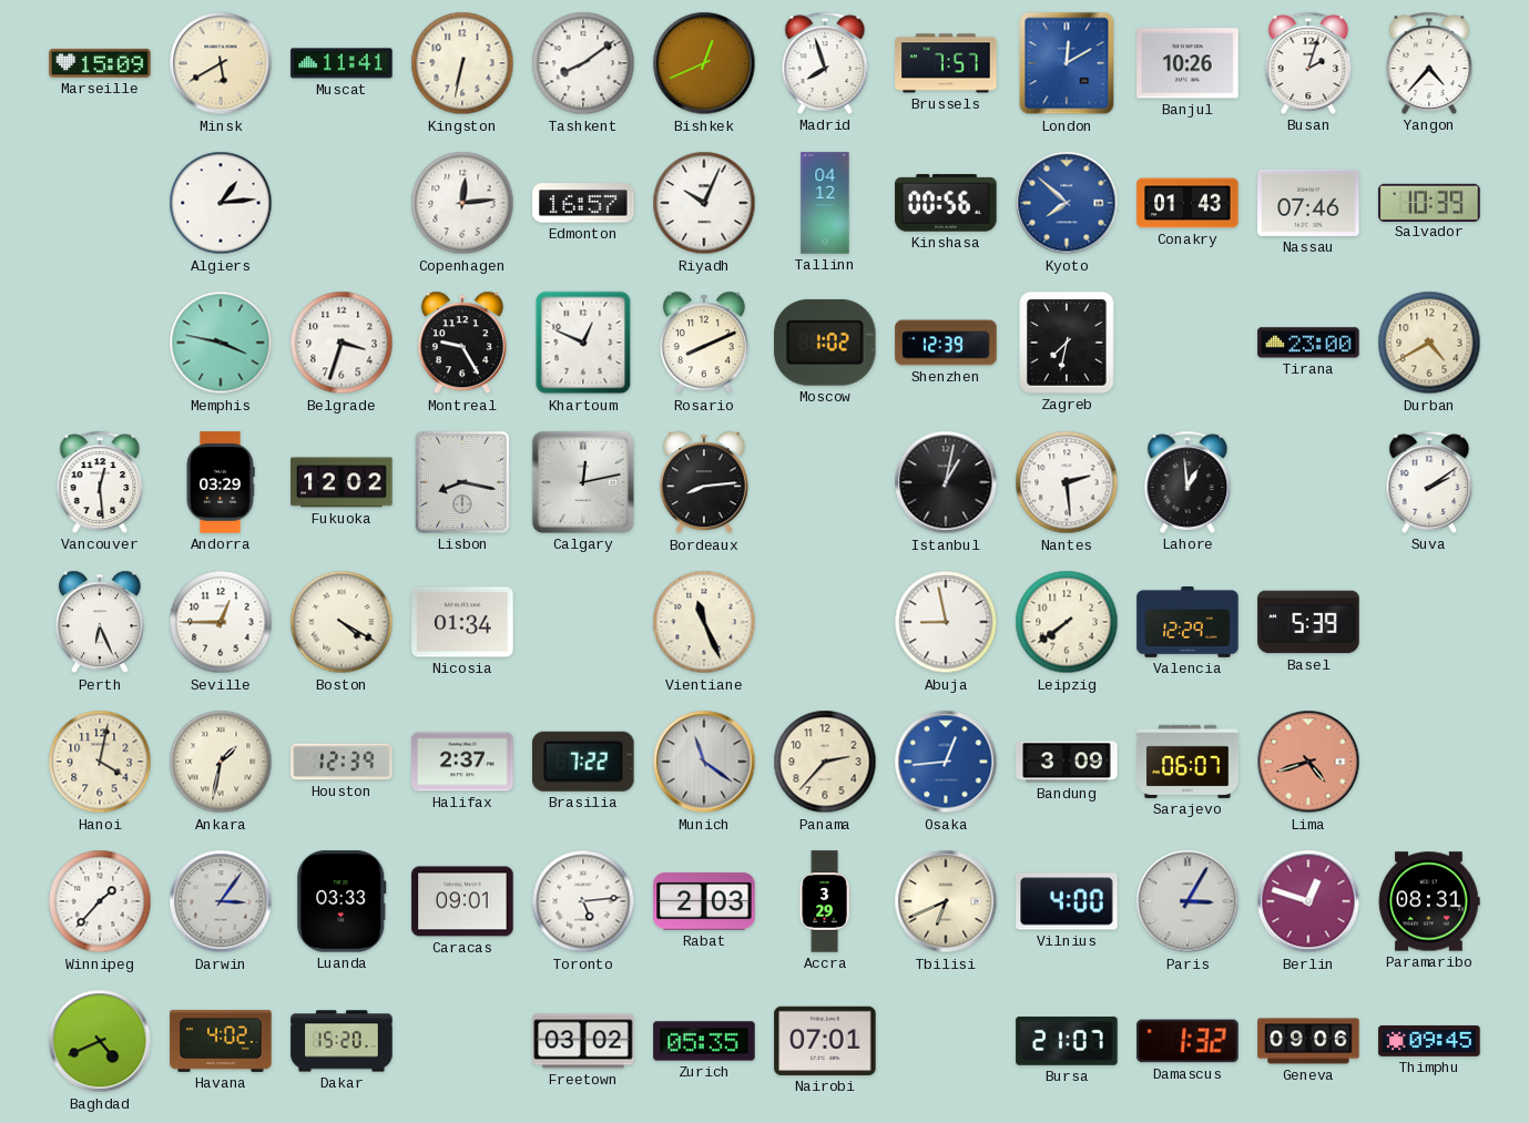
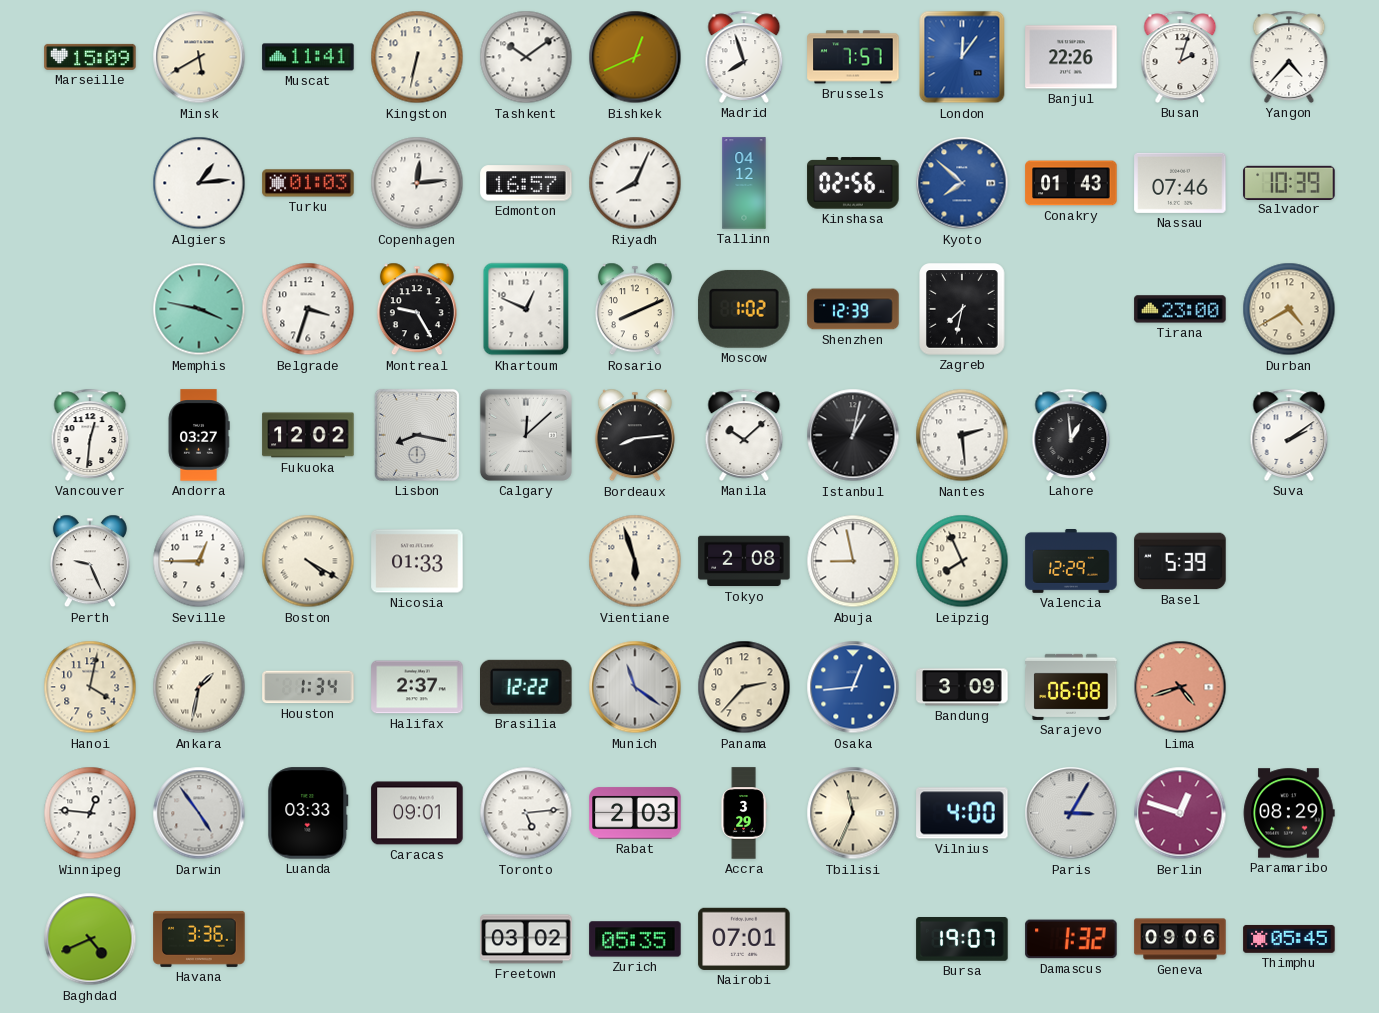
Tashkent: 8:09 -> 10:09
London: 12:10 -> 12:06
Banjul: 10:26 -> 22:26
Turku: none -> 01:03
Riyadh: 10:04 -> 8:04
Kinshasa: 00:56 -> 02:56
Vancouver: 12:29 -> 12:31
Andorra: 03:29 -> 03:27
Calgary: 12:13 -> 12:08
Manila: none -> 10:08
Perth: 6:26 -> 9:26
Nicosia: 01:34 -> 01:33
Vientiane: 11:26 -> 5:57
Tokyo: none -> 2:08
Leipzig: 7:39 -> 7:56
Houston: 12:39 -> 1:34
Brasilia: 7:22 -> 12:22
Sarajevo: 06:07 -> 06:08
Winnipeg: 1:37 -> 12:46
Darwin: 3:06 -> 4:54
Tbilisi: 6:41 -> 11:34
Paramaribo: 08:31 -> 08:29
Havana: 4:02 -> 3:36
Dakar: 15:20 -> none
Bursa: 21:07 -> 19:07
Thimphu: 09:45 -> 05:45
